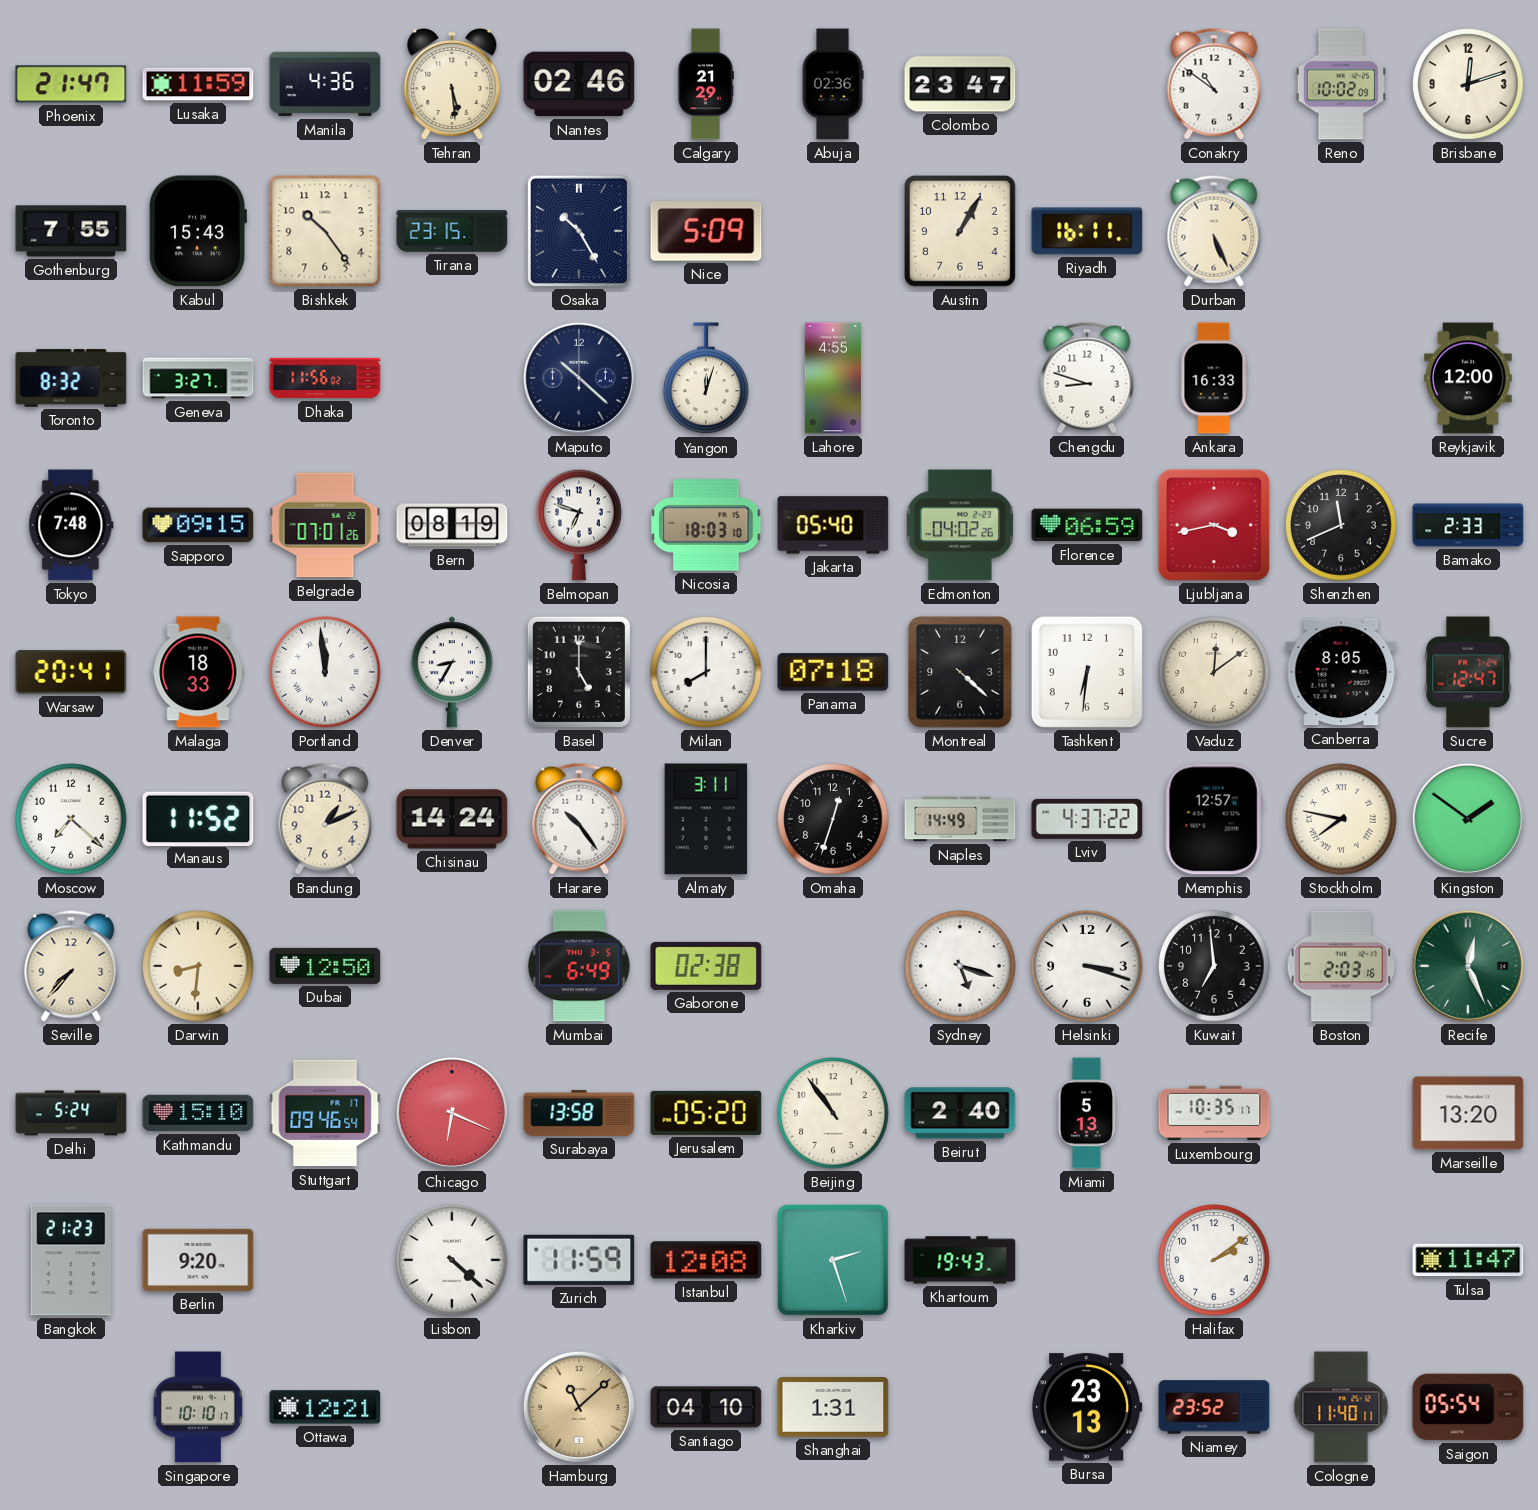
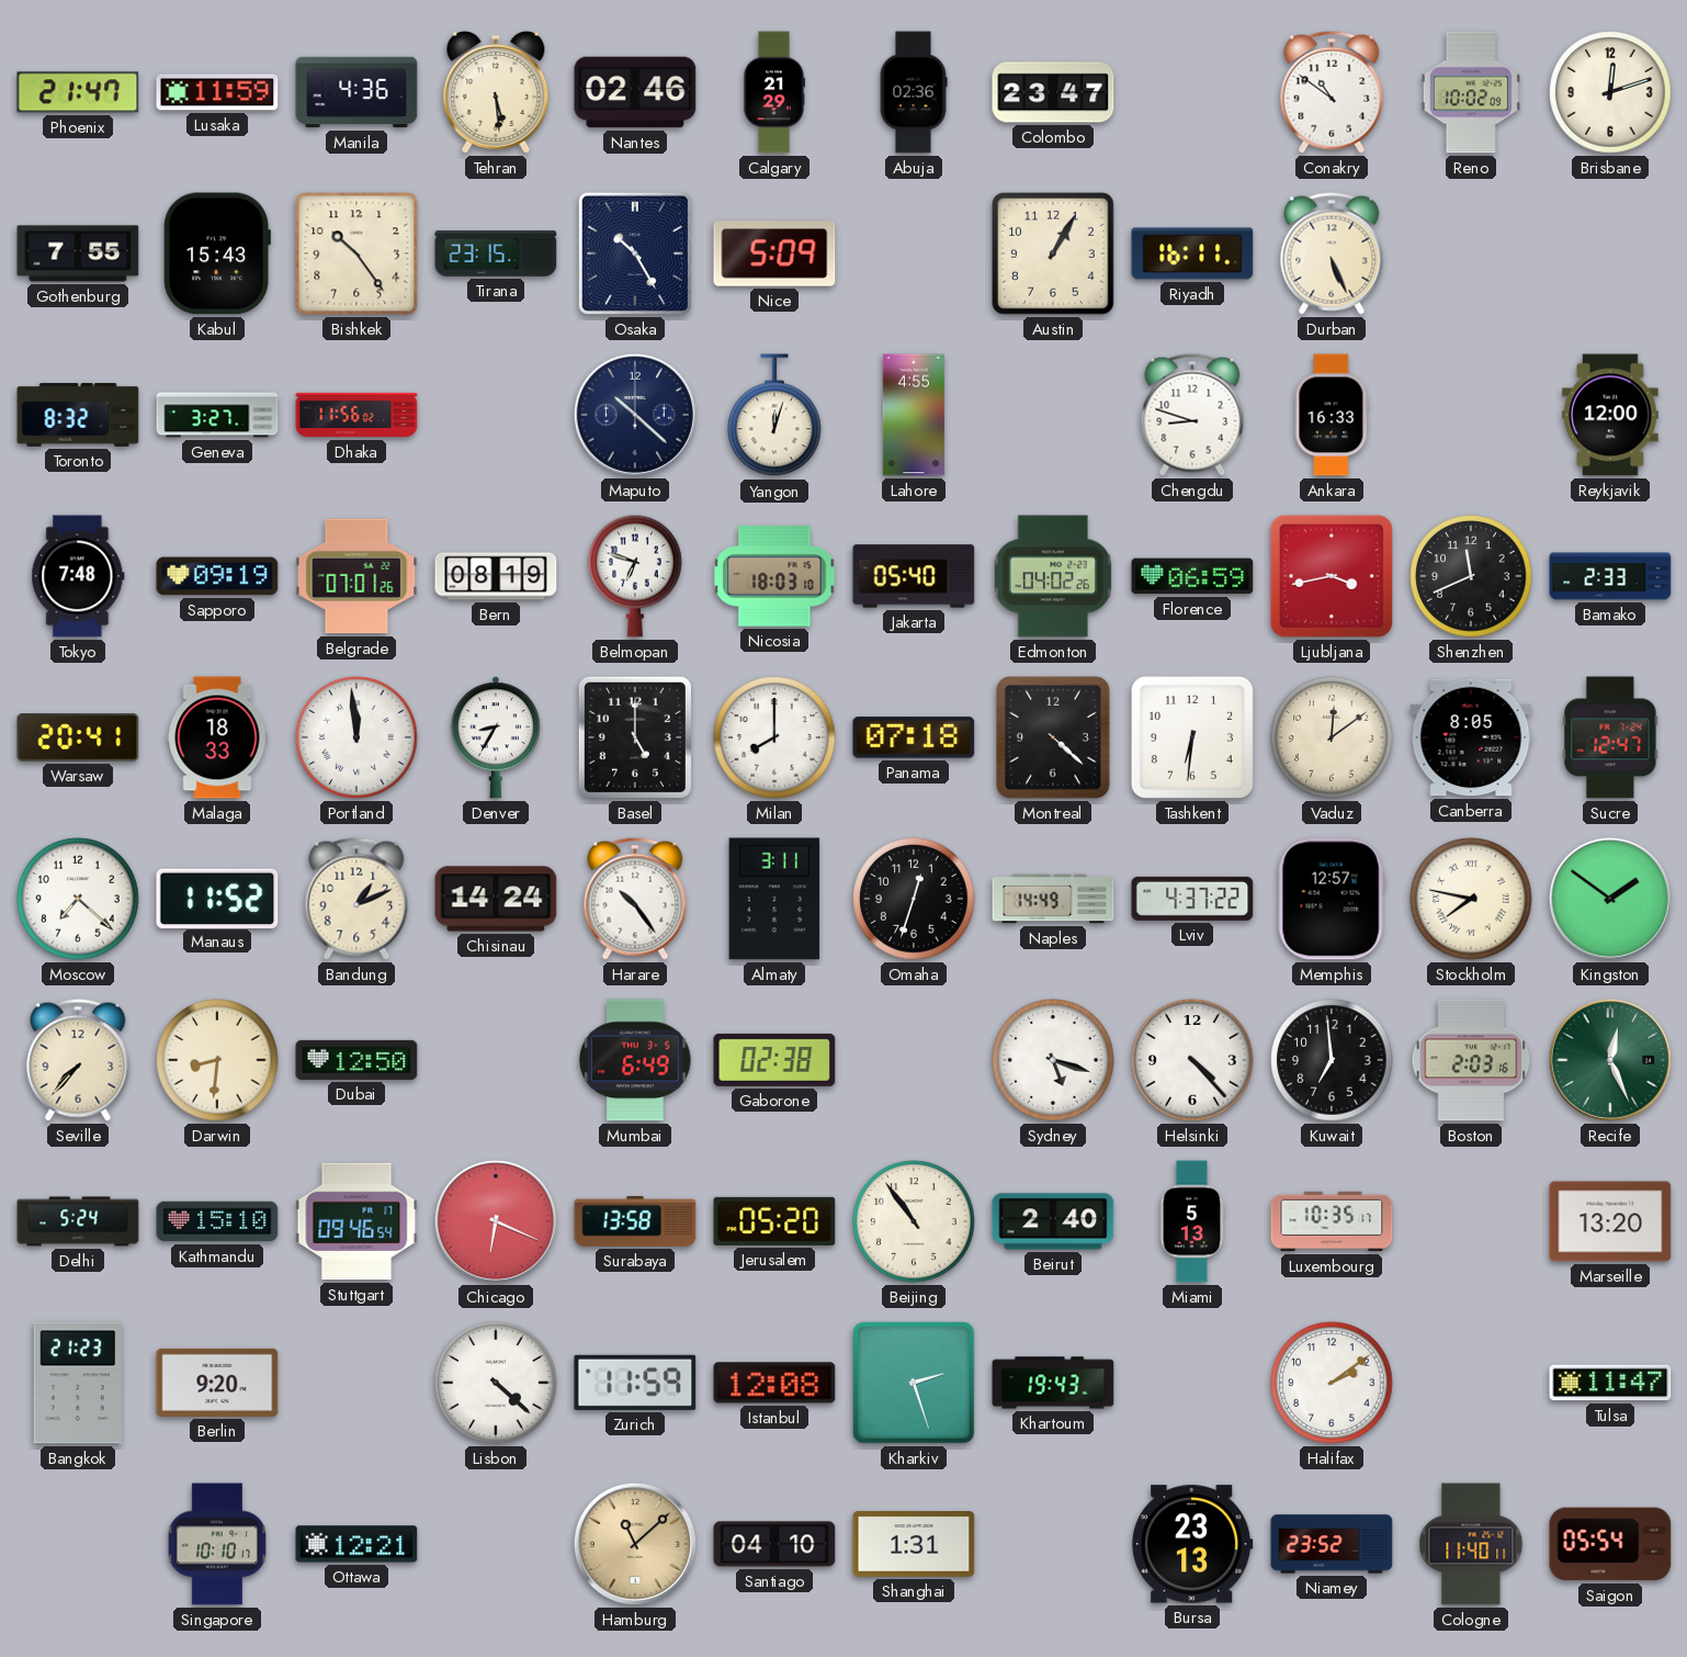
Sapporo: 09:15 -> 09:19
Helsinki: 3:18 -> 4:23
